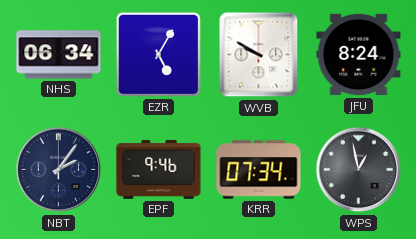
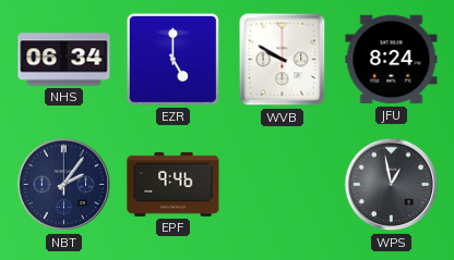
EZR: 5:05 -> 5:00
KRR: 07:34 -> none
